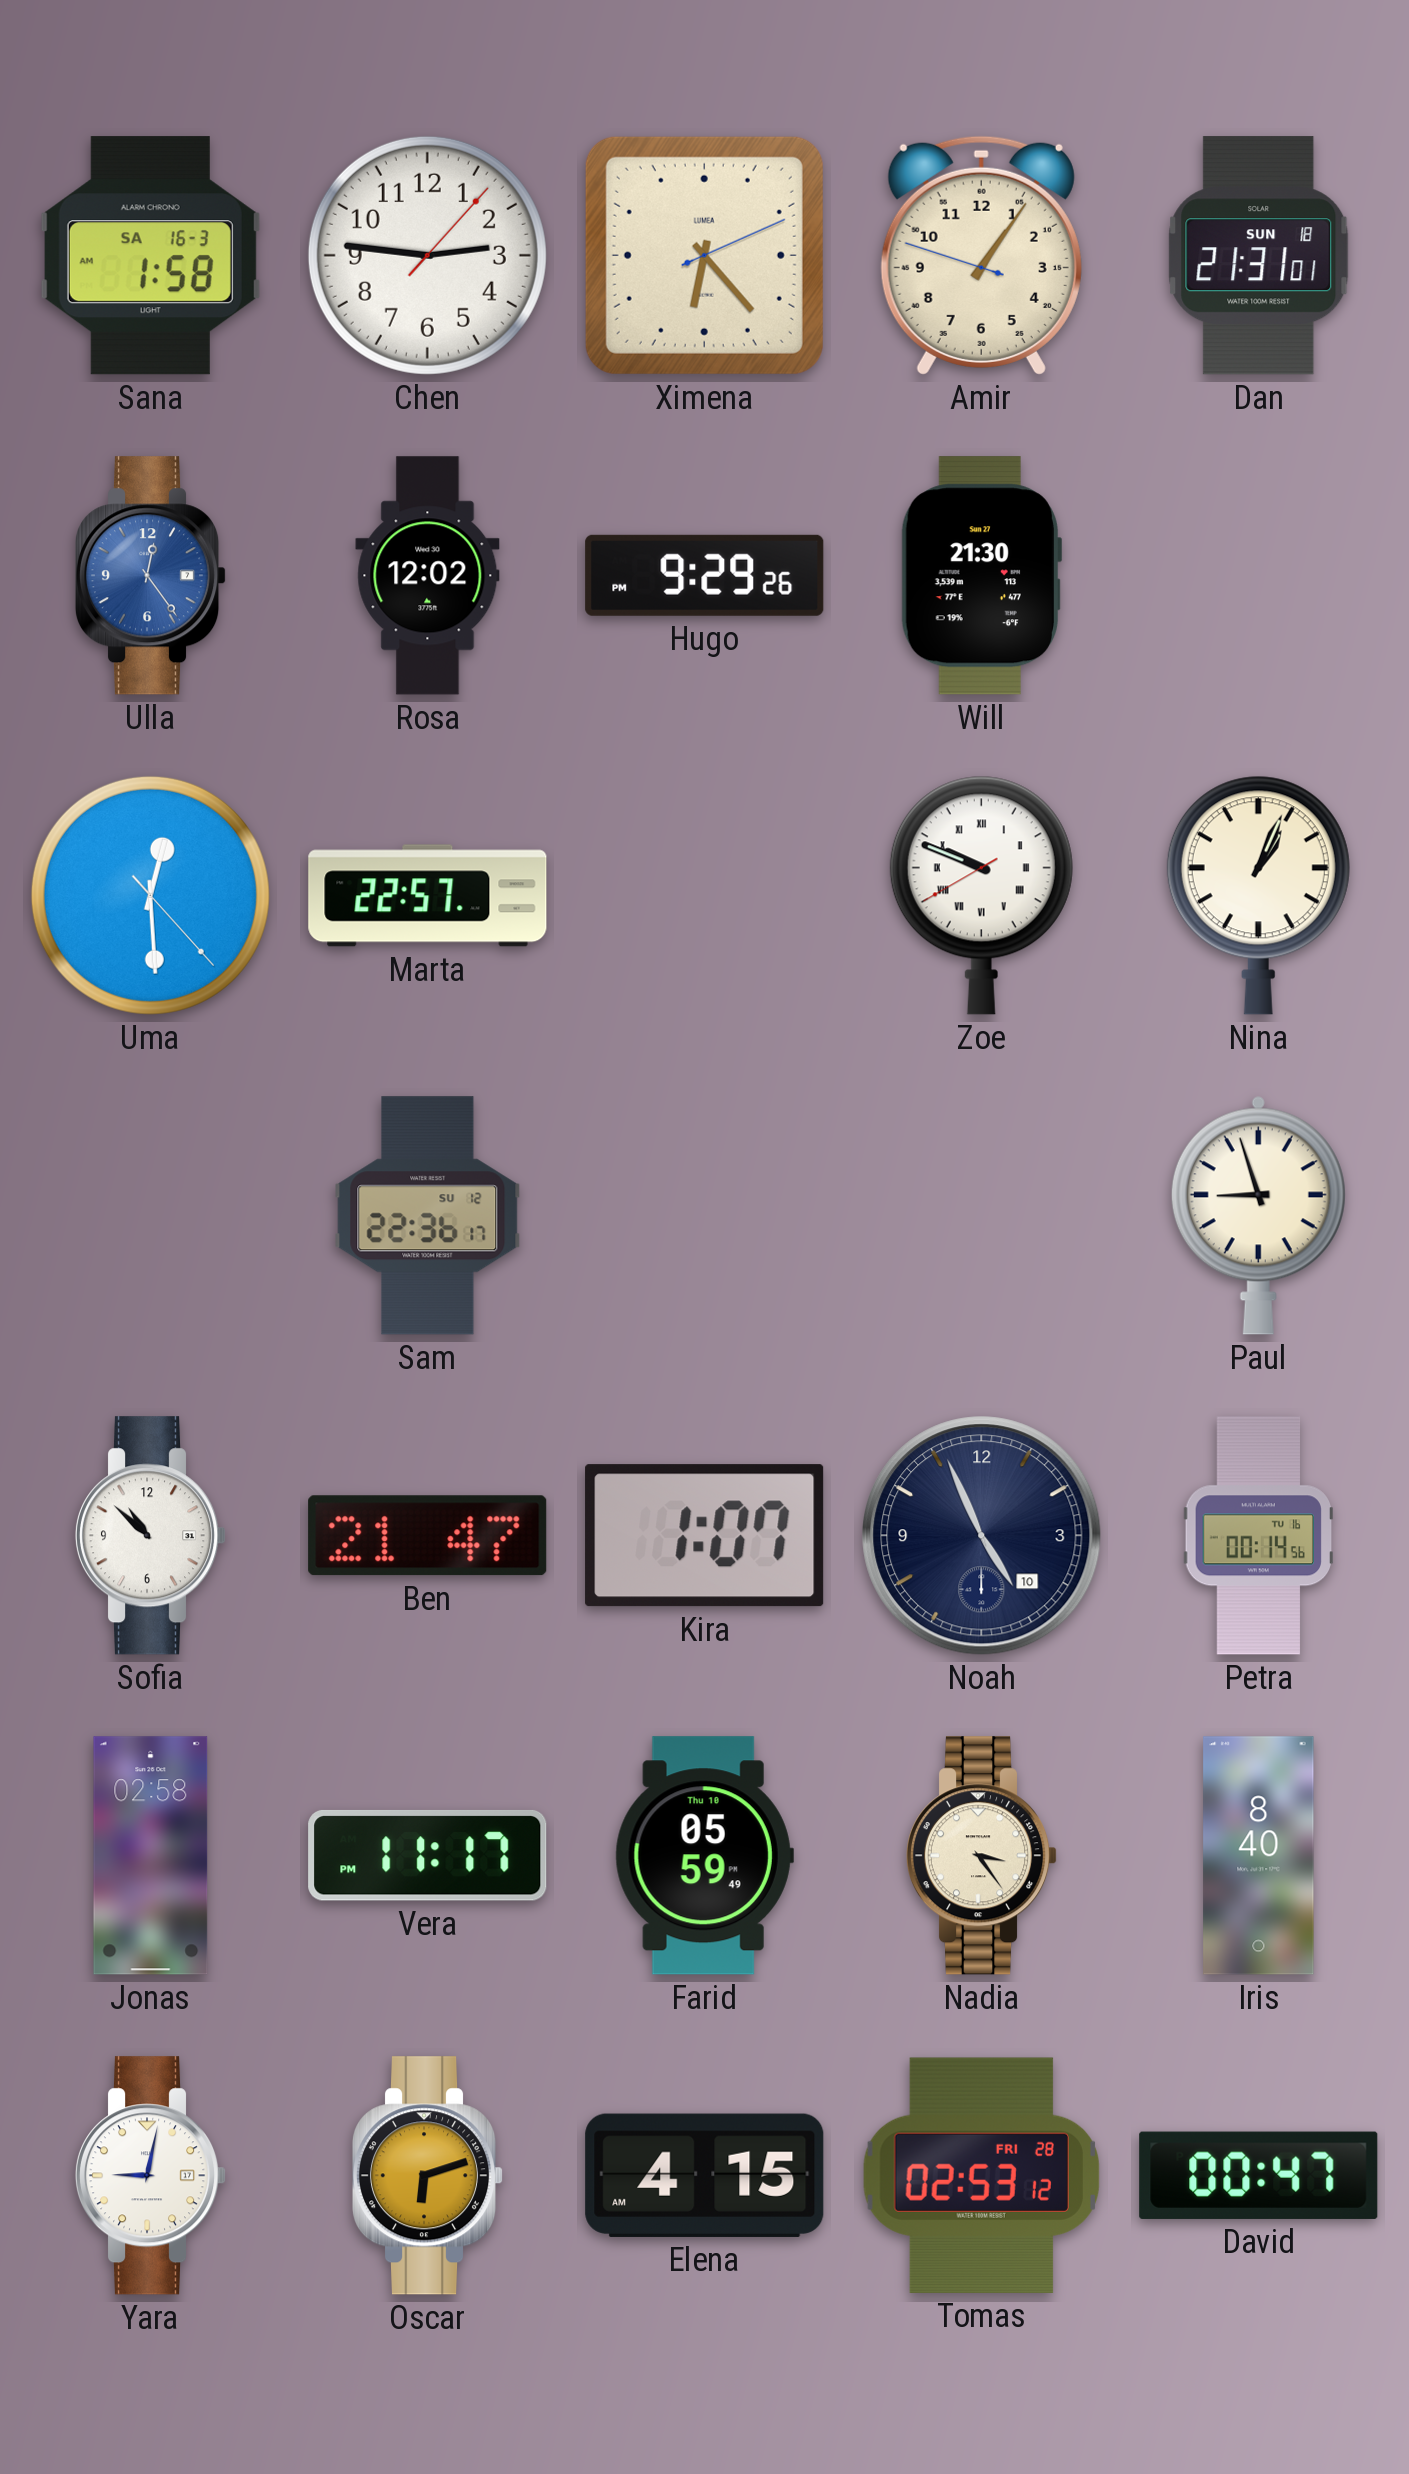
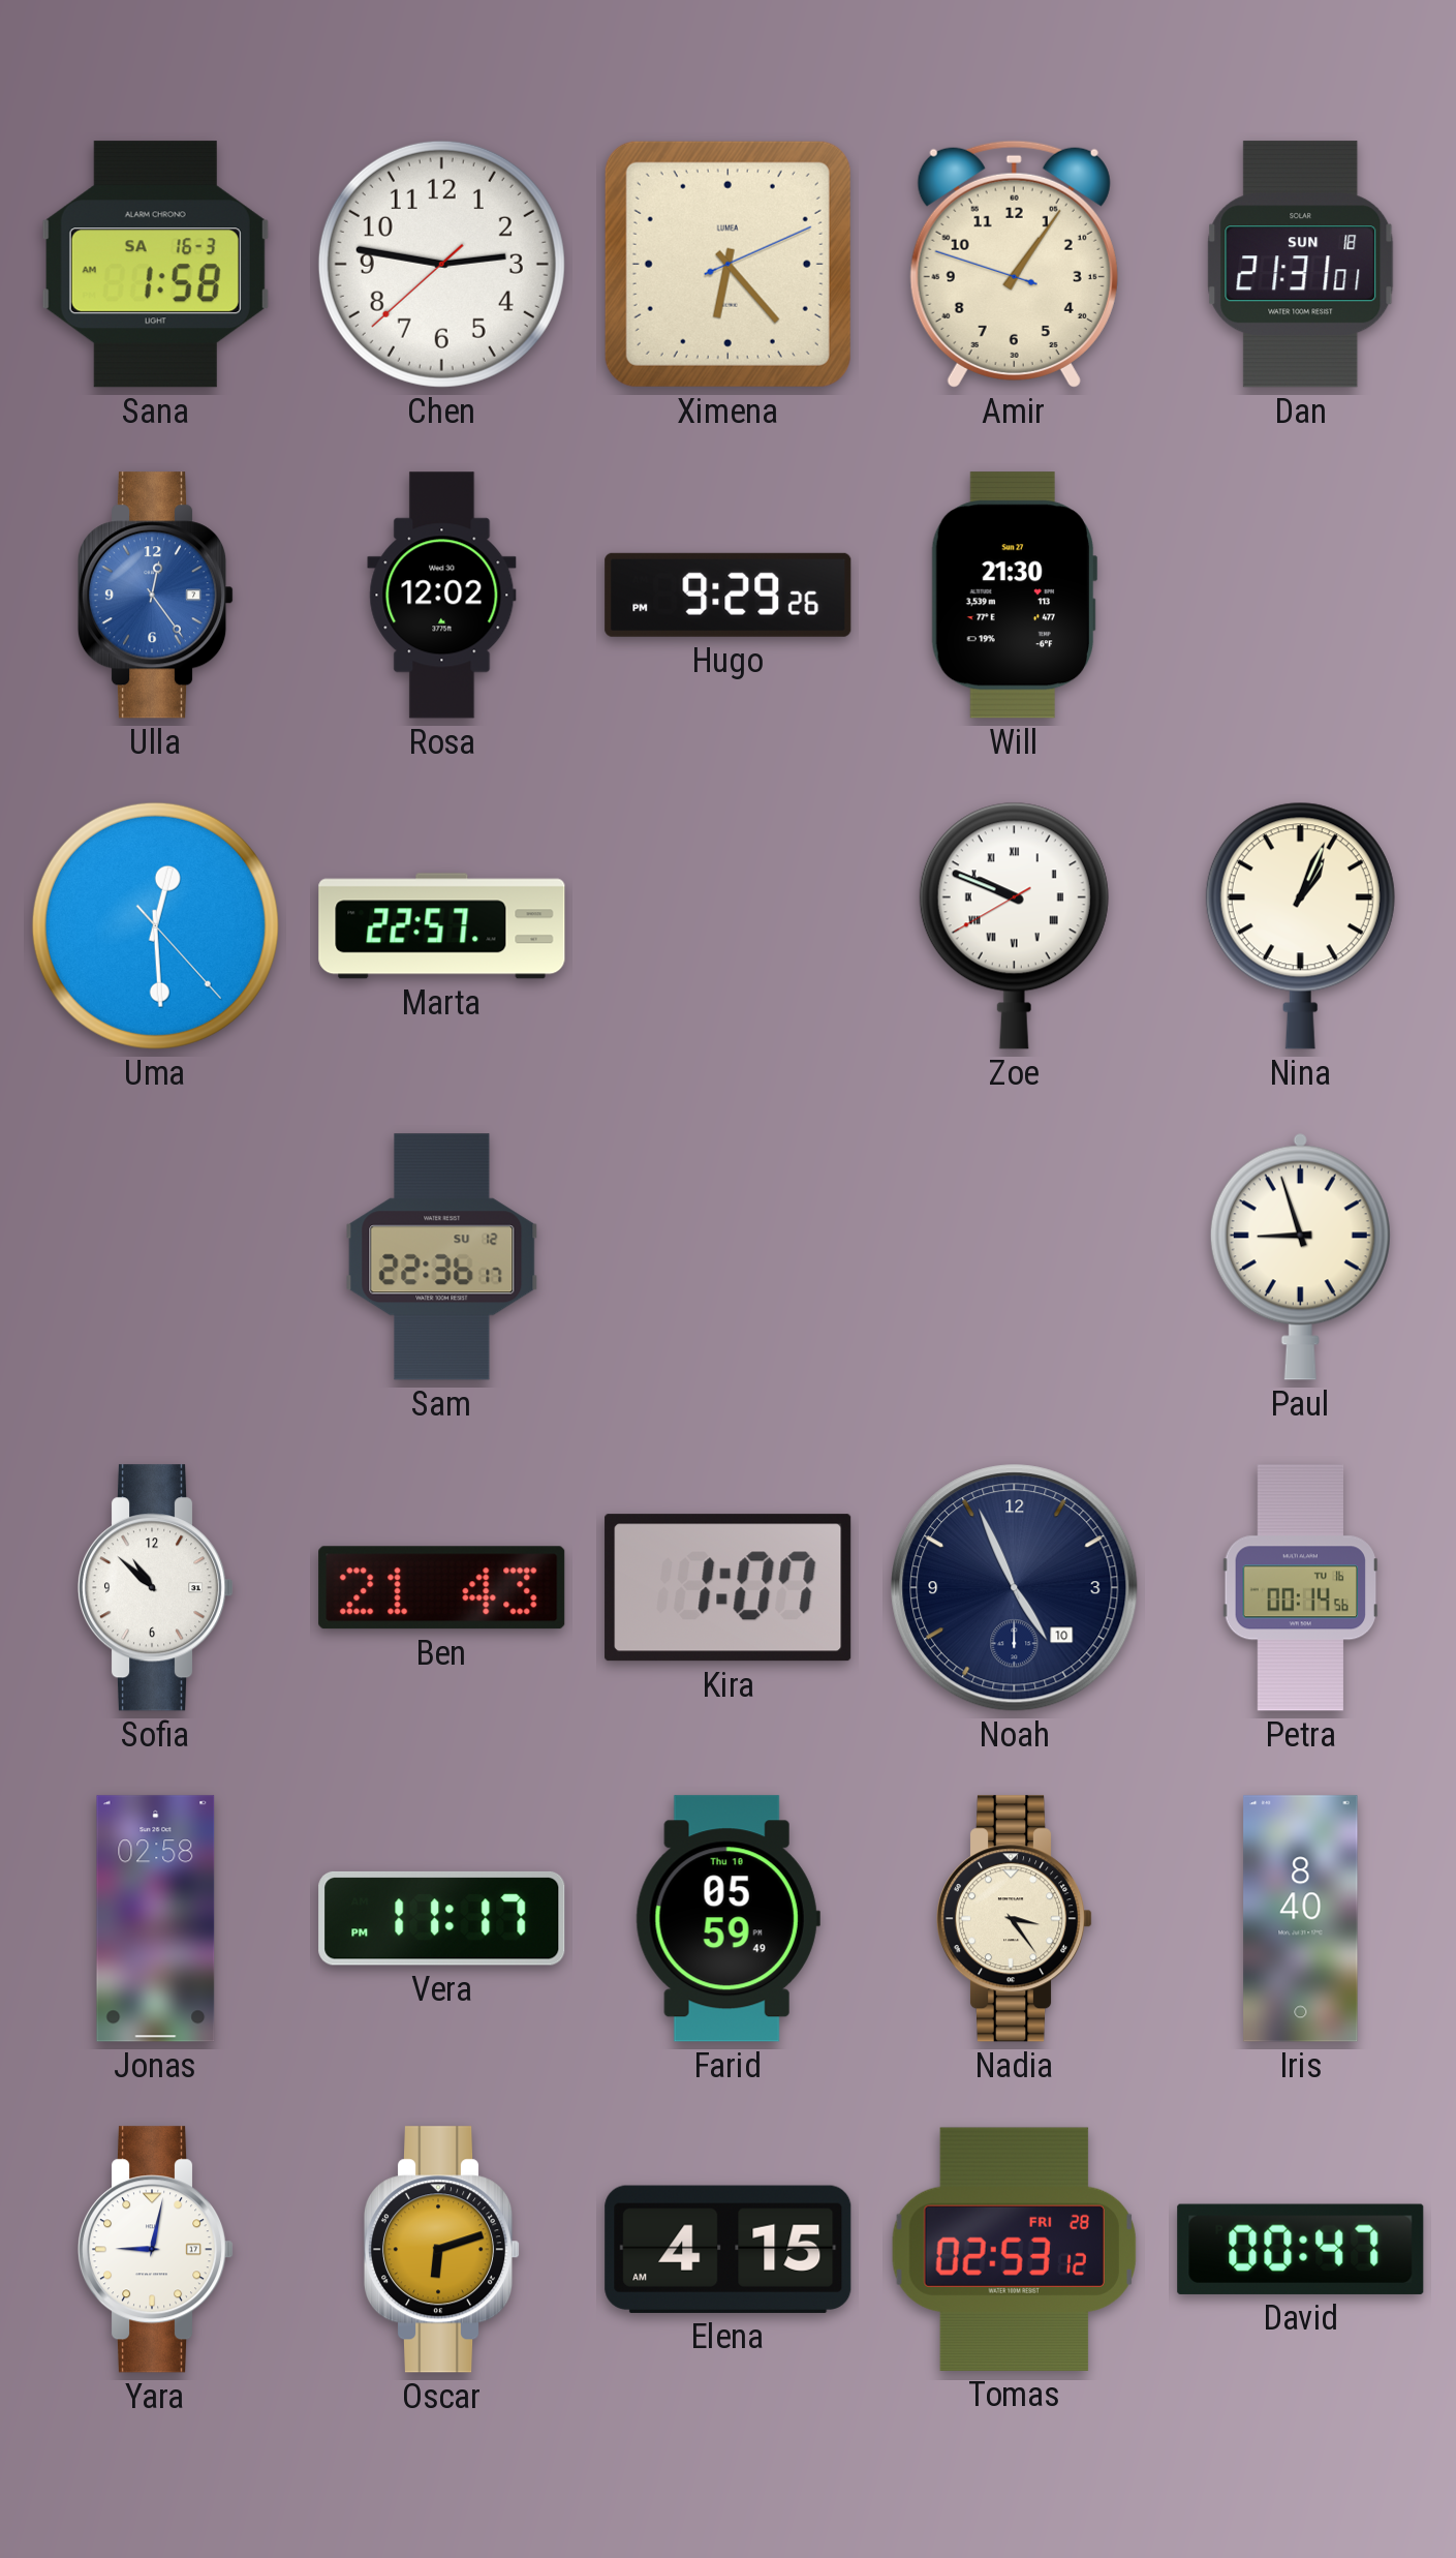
Chen: 2:46:07 -> 2:46:38
Ben: 21:47 -> 21:43
